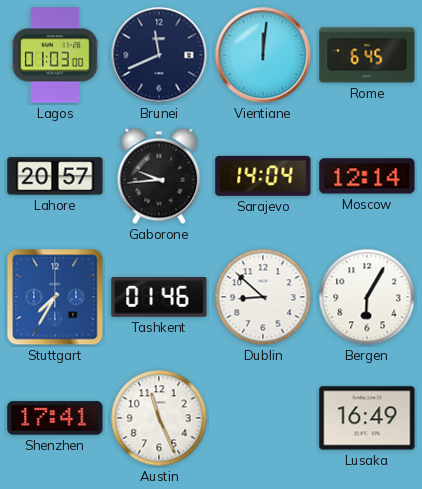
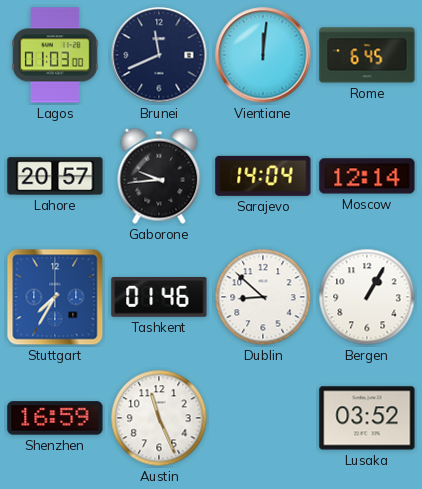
Bergen: 6:05 -> 1:05
Shenzhen: 17:41 -> 16:59
Lusaka: 16:49 -> 03:52
